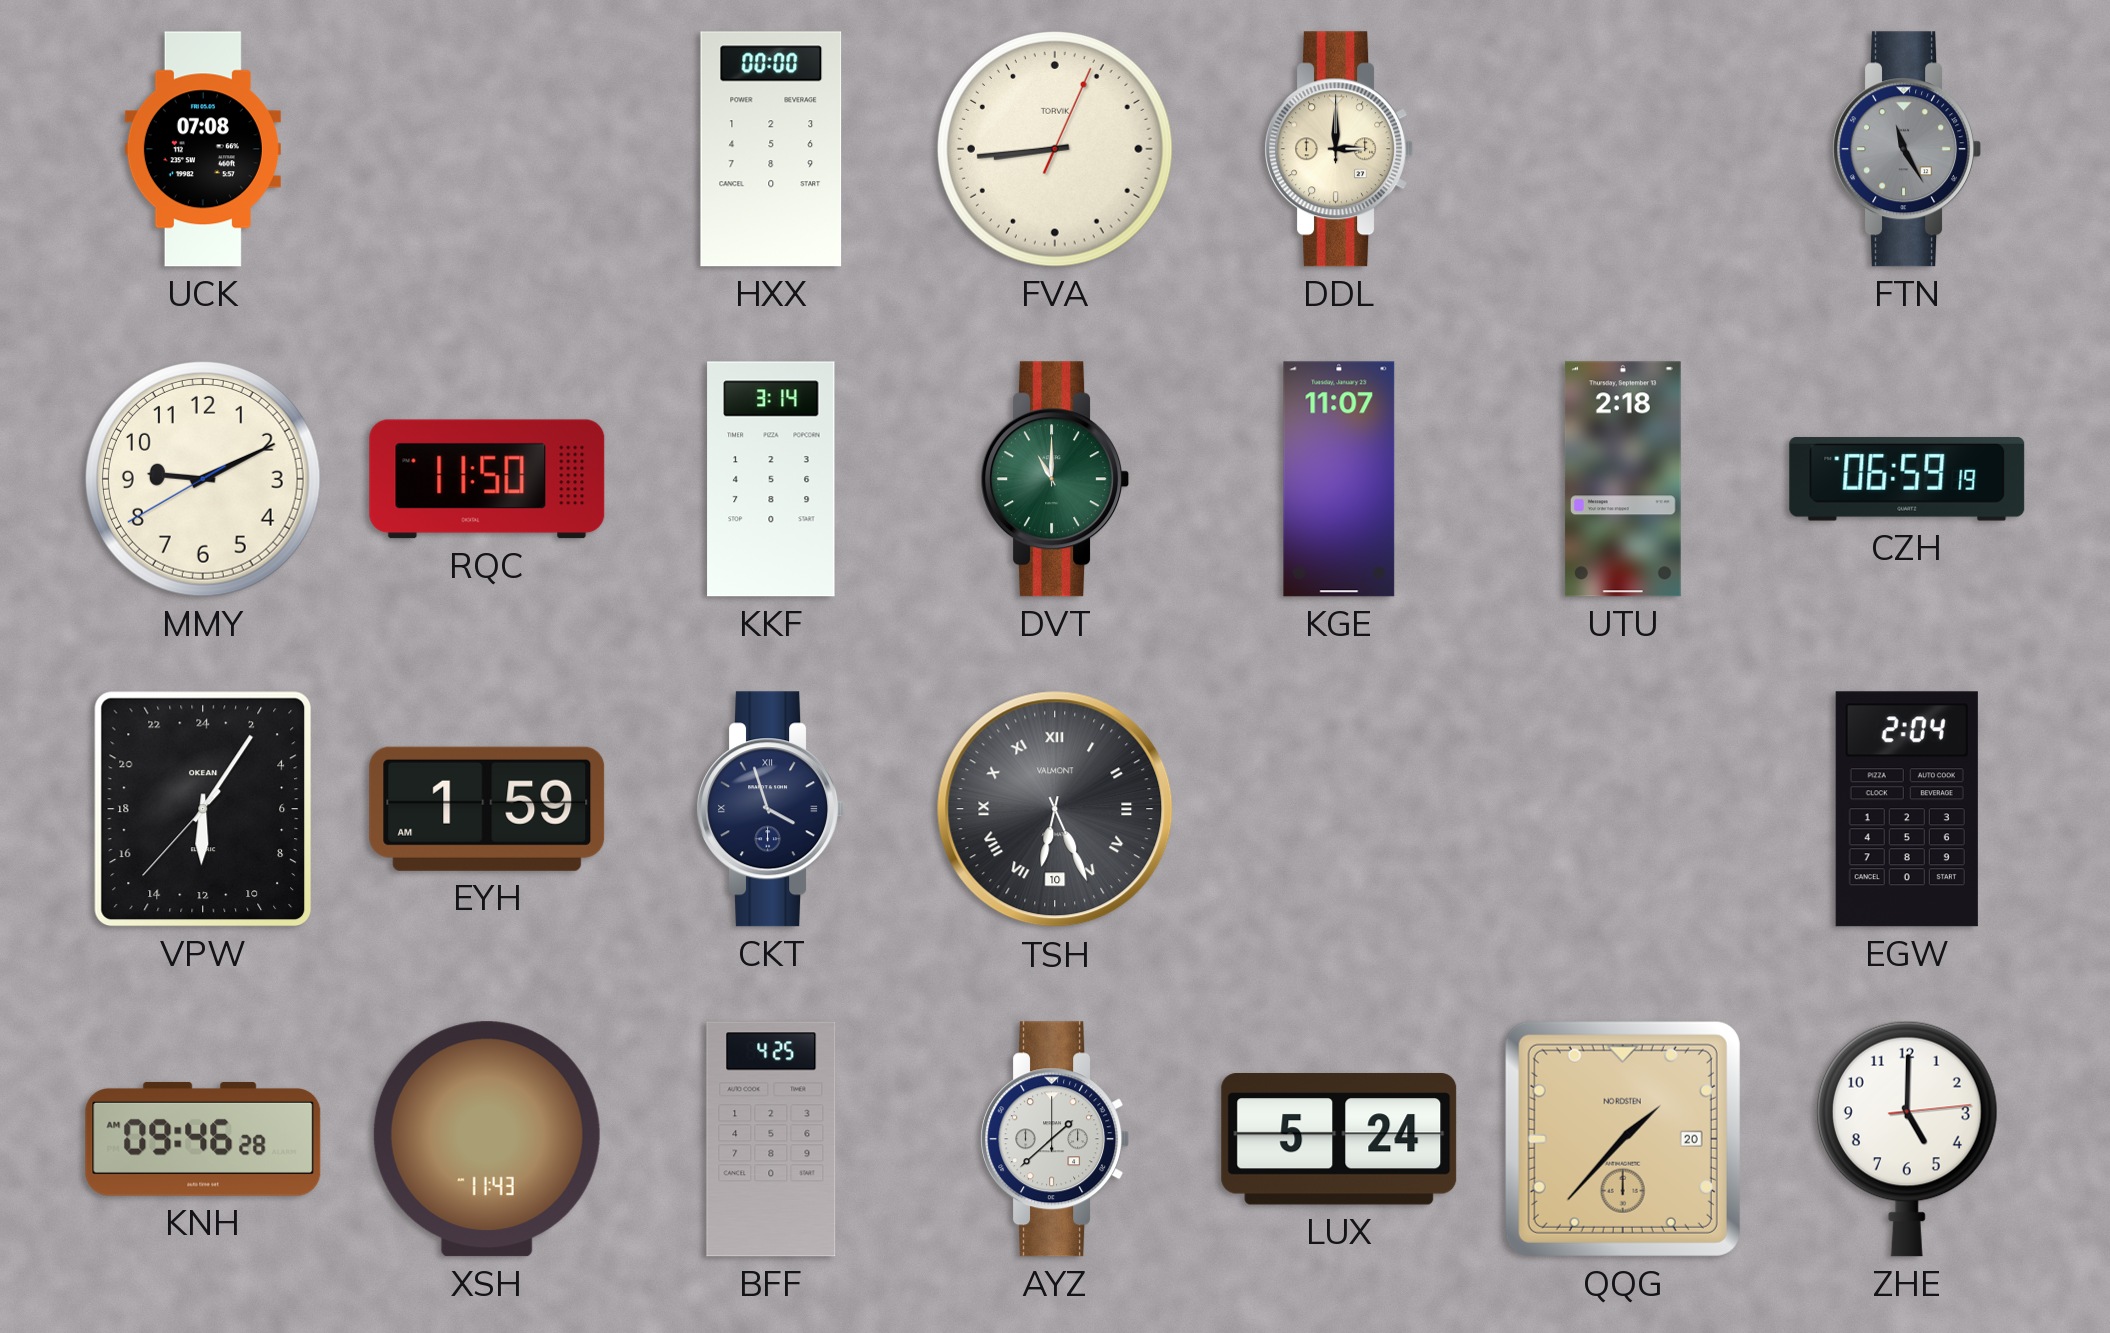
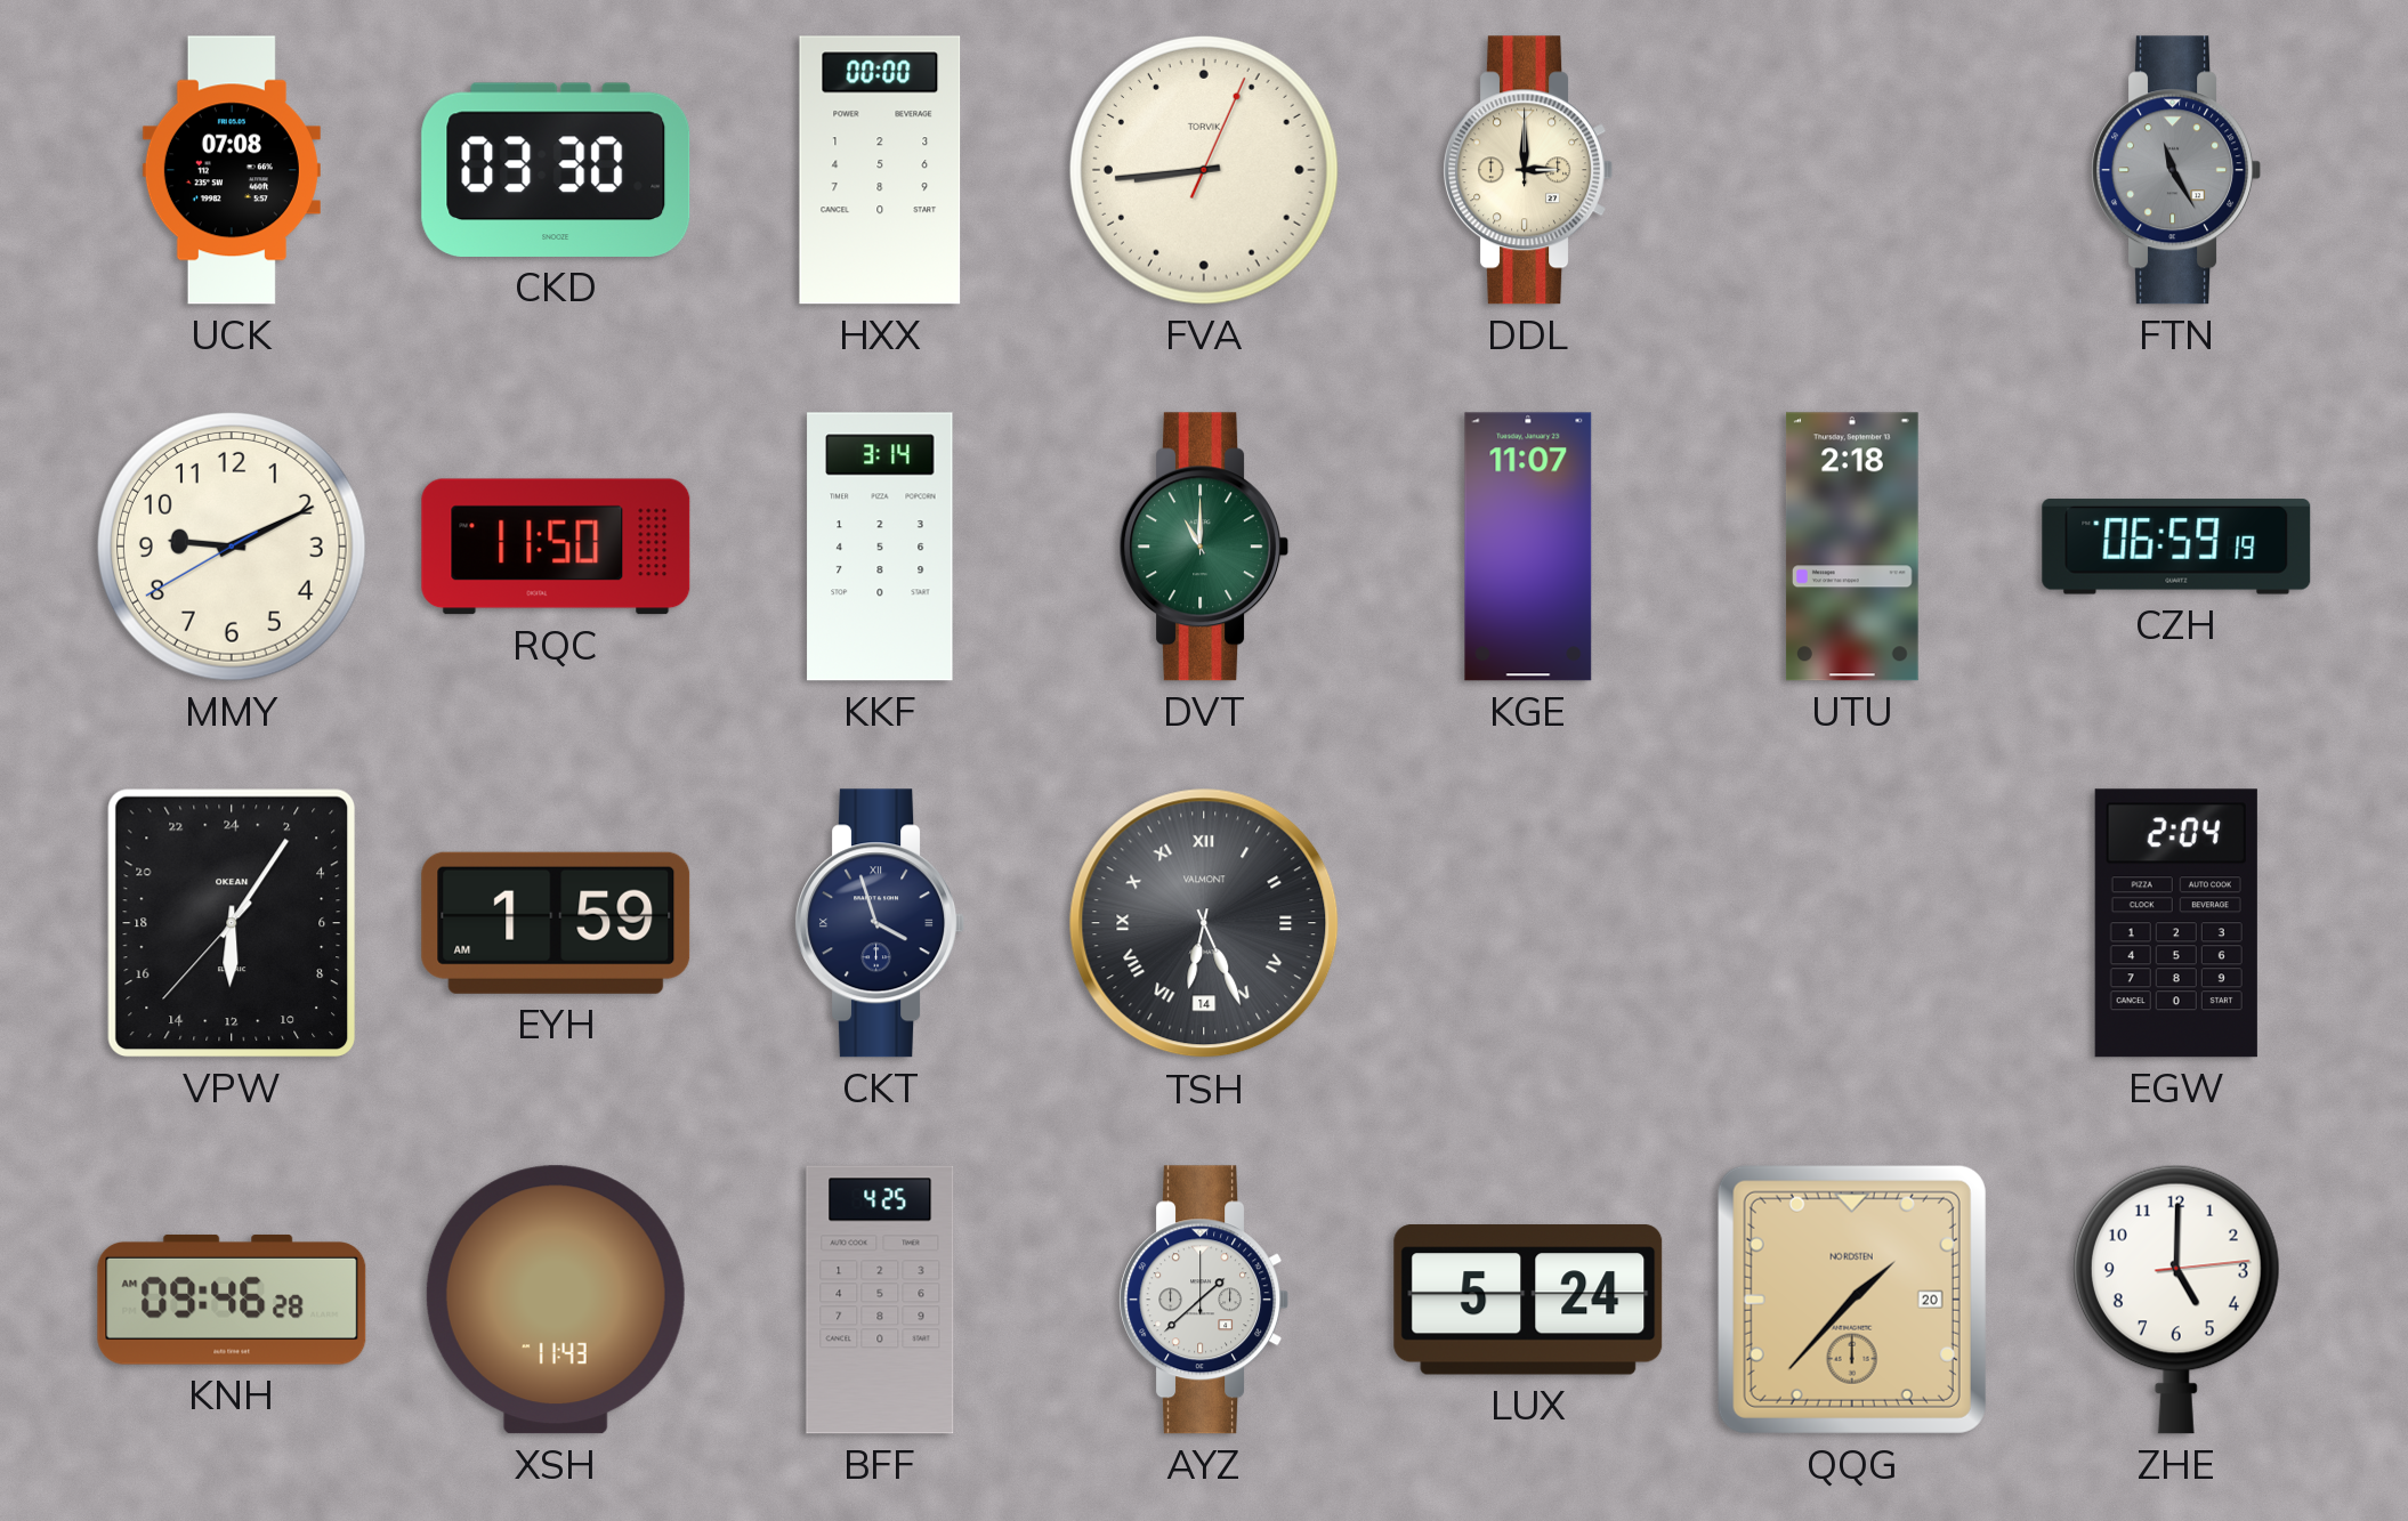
CKD: none -> 03:30
TSH date: 10 -> 14
